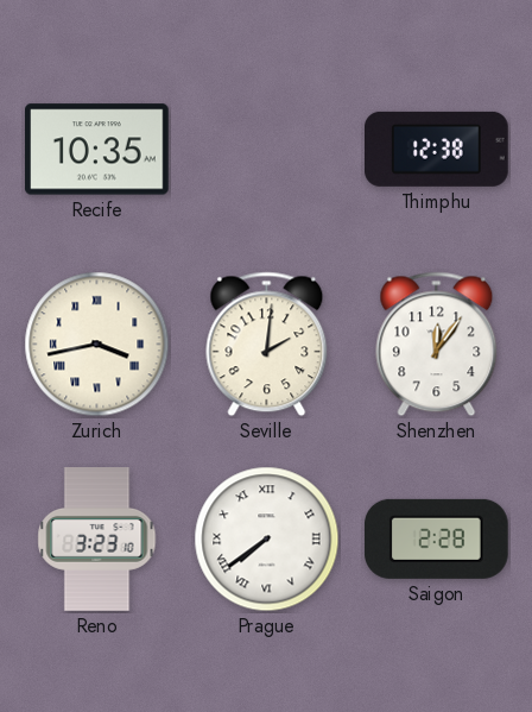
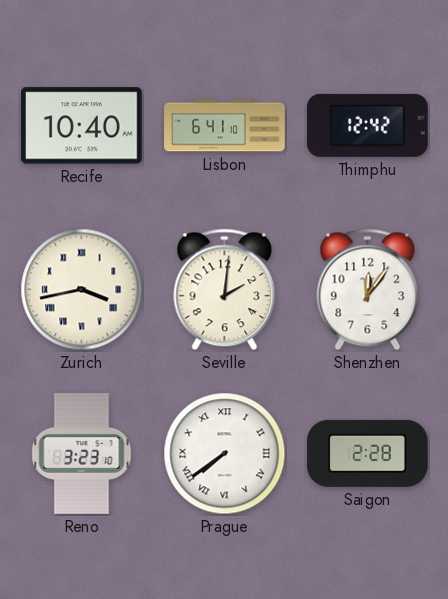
Recife: 10:35 -> 10:40
Lisbon: none -> 6:41
Thimphu: 12:38 -> 12:42
